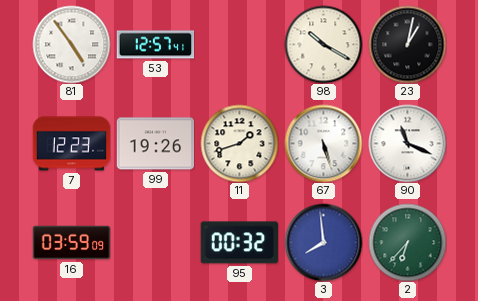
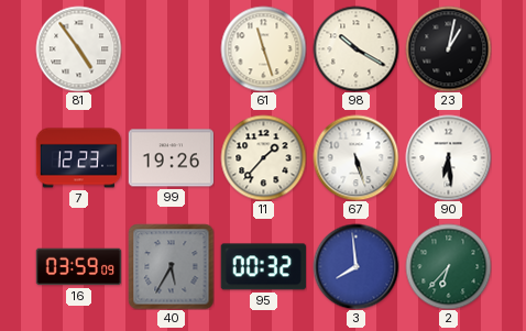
53: 12:57 -> none
61: none -> 11:27
11: 1:42 -> 1:37
90: 11:19 -> 6:29
40: none -> 5:35
